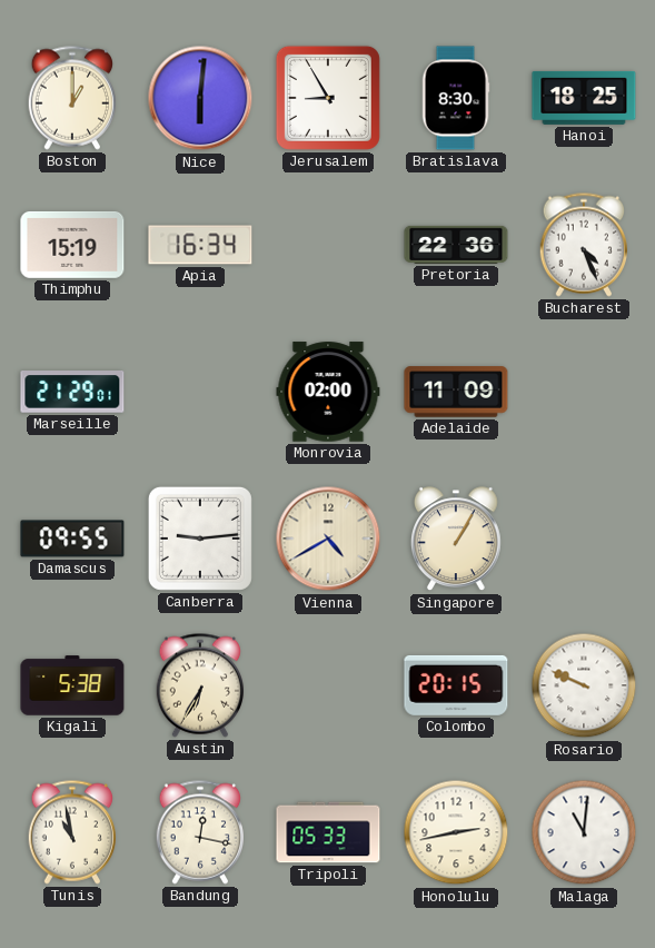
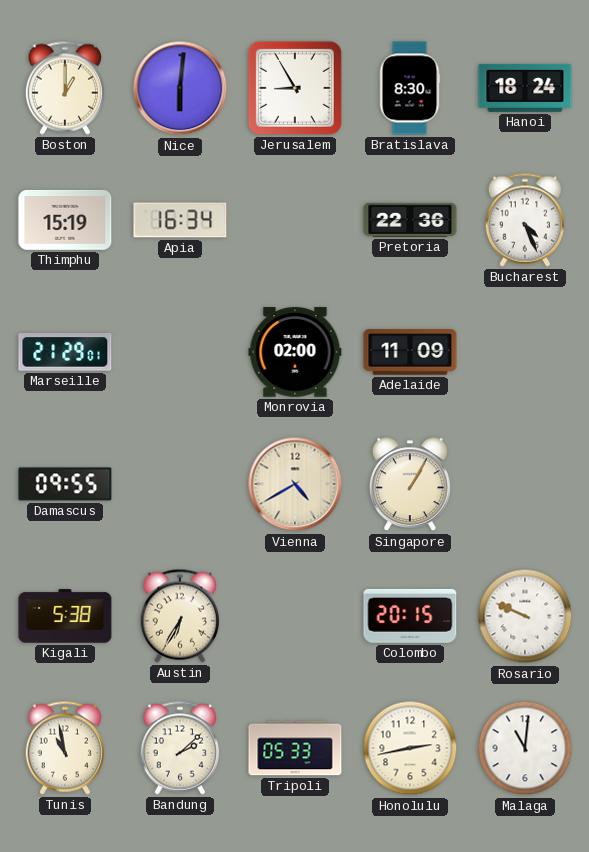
Hanoi: 18:25 -> 18:24
Canberra: 9:14 -> none
Bandung: 12:17 -> 2:08
